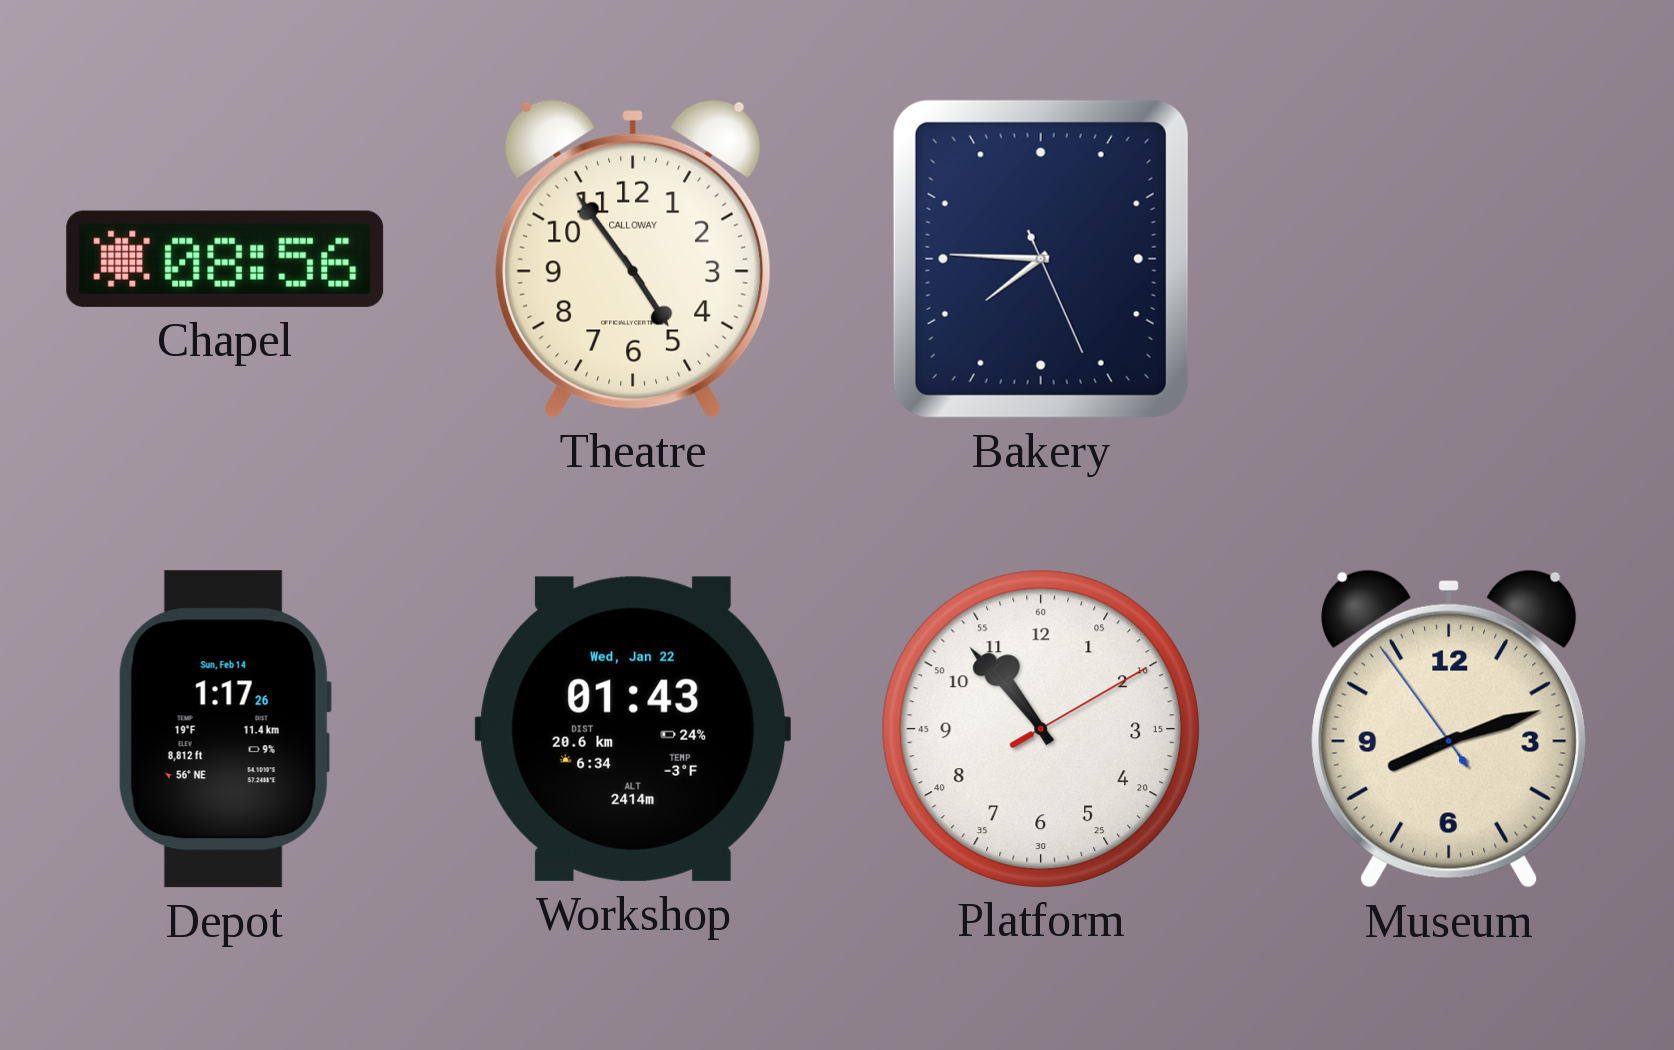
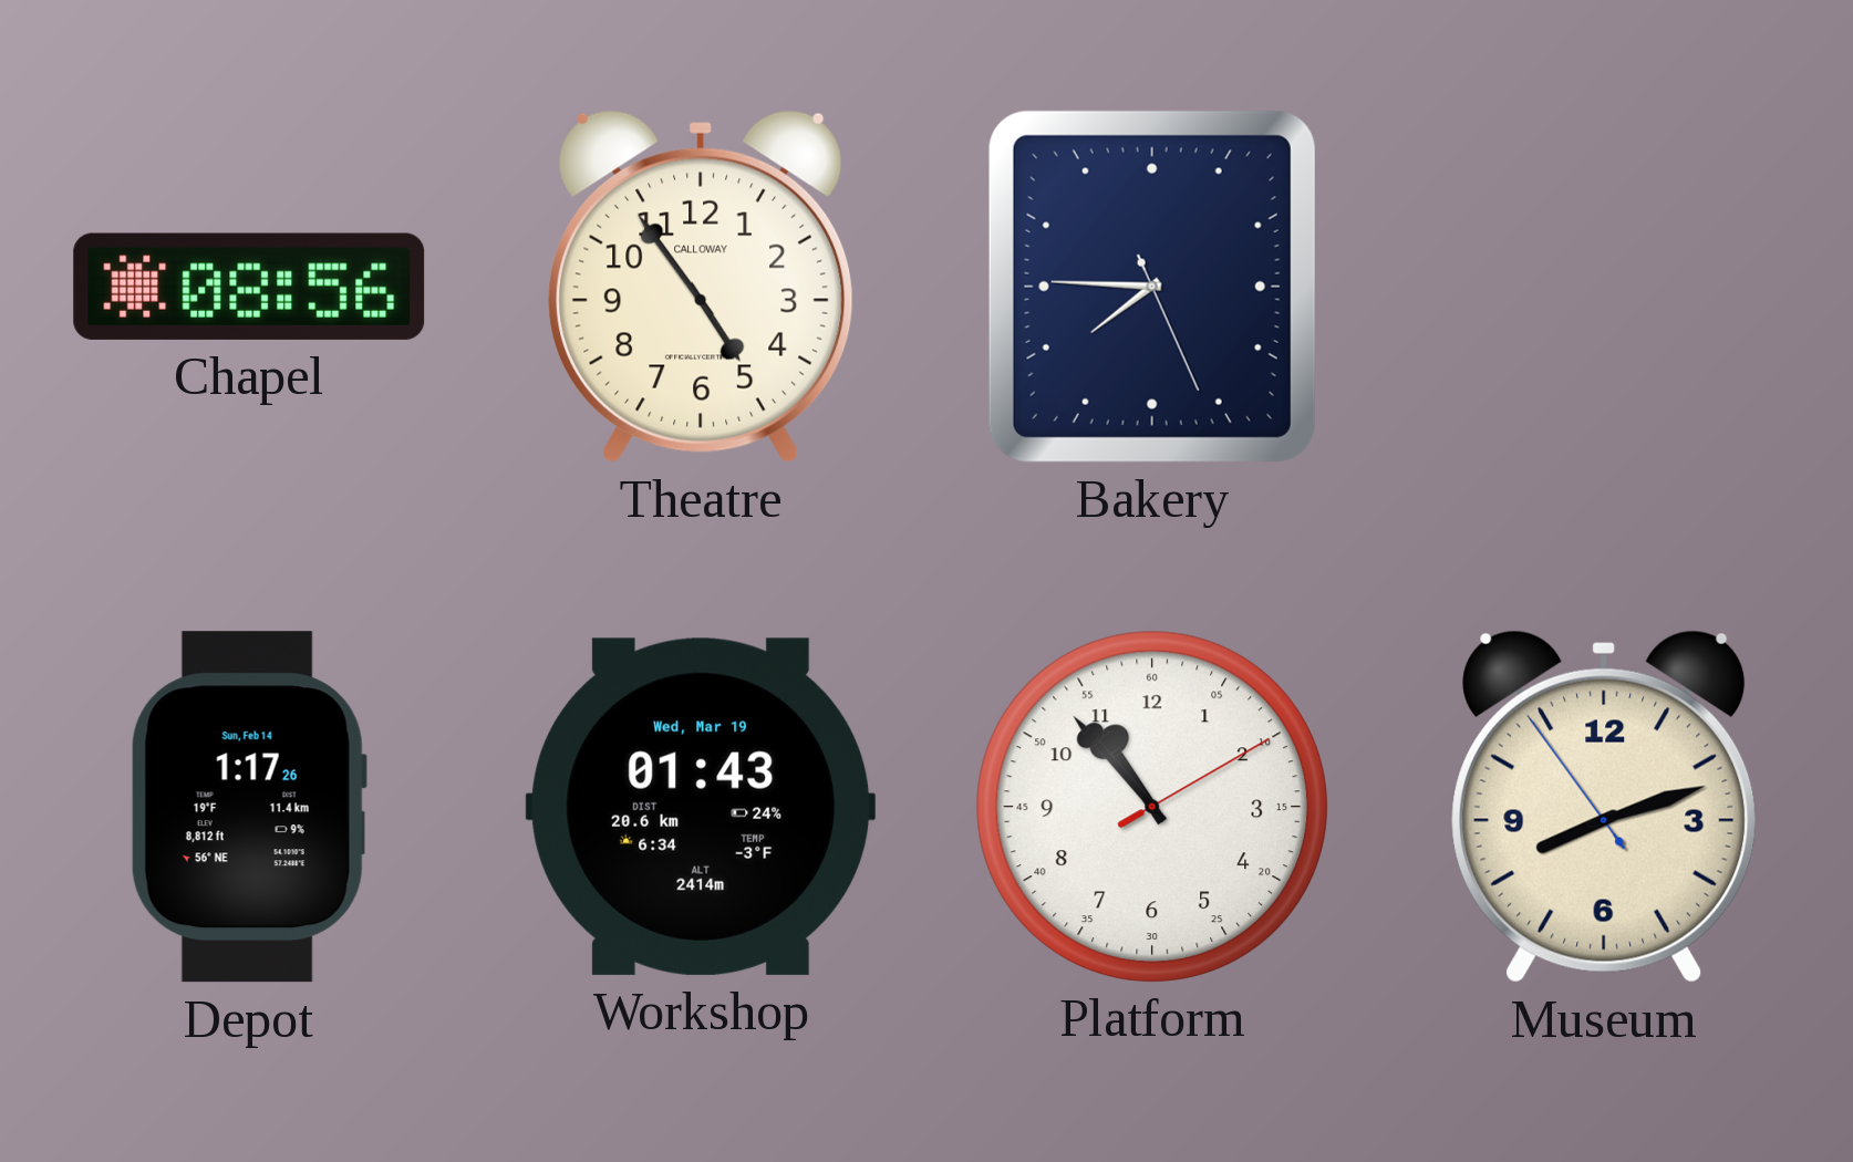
Workshop date: Wed, Jan 22 -> Wed, Mar 19
